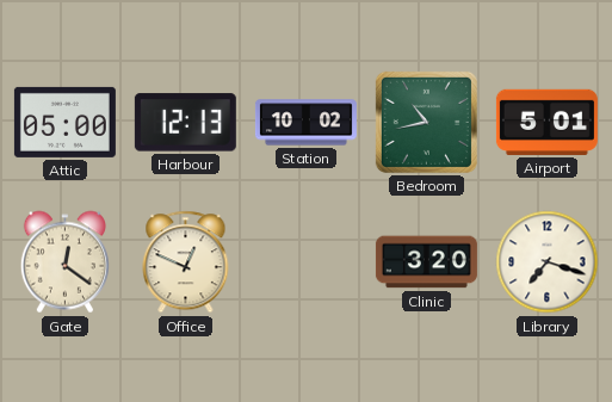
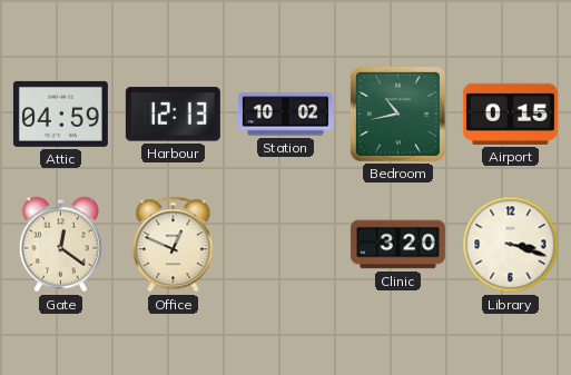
Attic: 05:00 -> 04:59
Airport: 5:01 -> 0:15
Library: 7:18 -> 3:18
